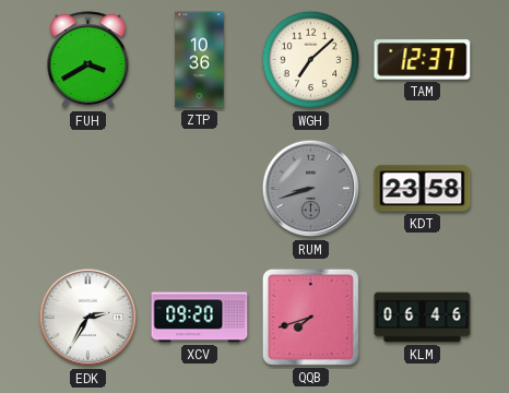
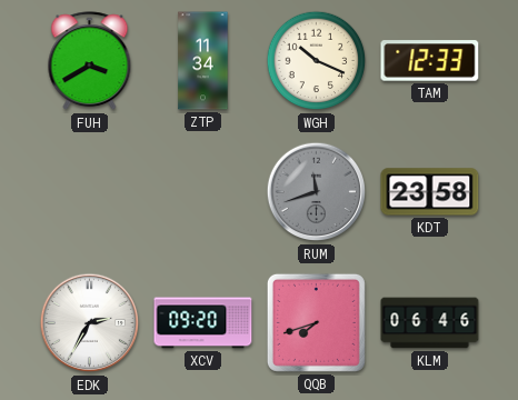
ZTP: 10:36 -> 11:34
WGH: 7:08 -> 10:19
TAM: 12:37 -> 12:33
RUM: 8:42 -> 11:42
